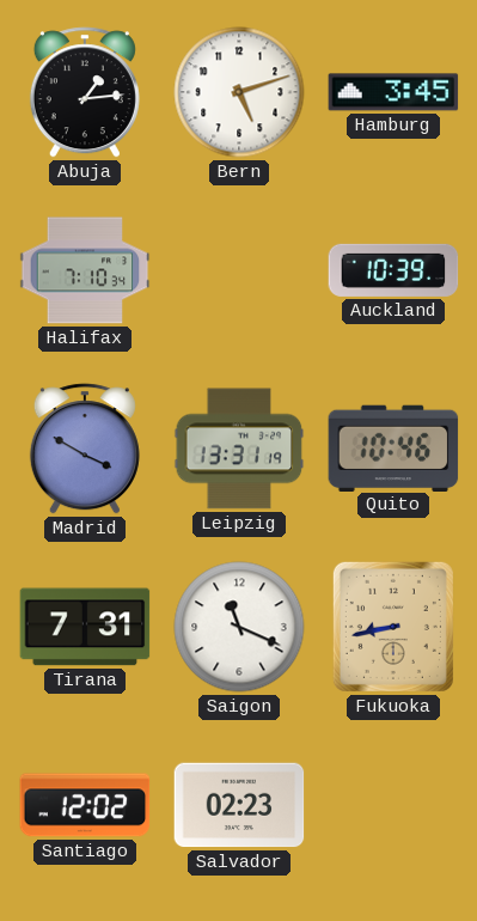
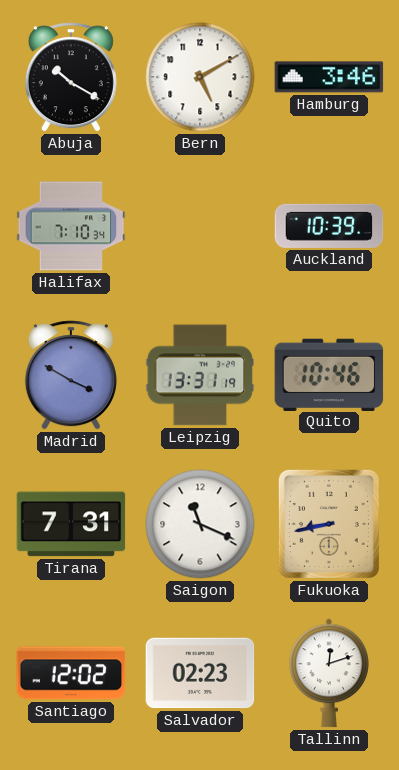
Abuja: 1:14 -> 10:20
Bern: 5:12 -> 5:10
Hamburg: 3:45 -> 3:46
Tallinn: none -> 12:12
